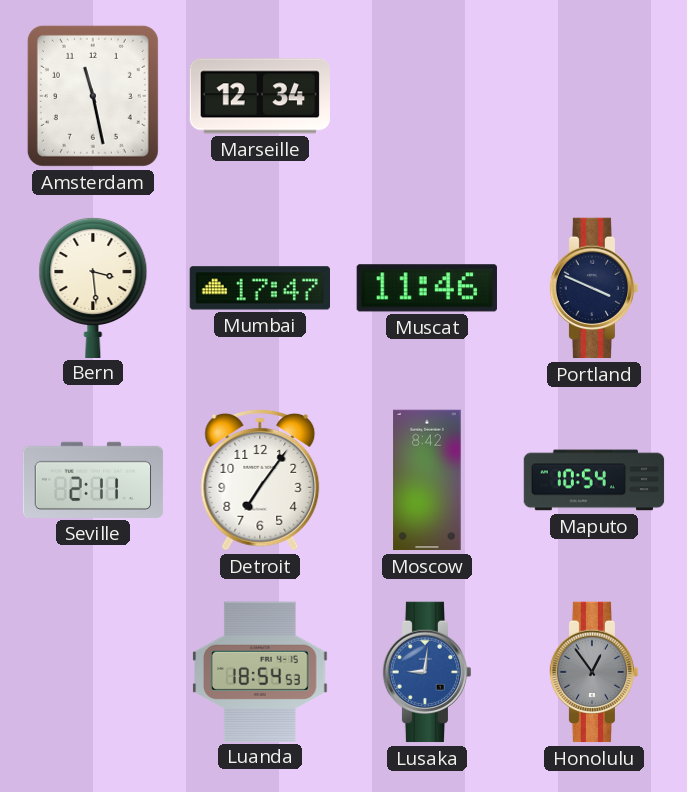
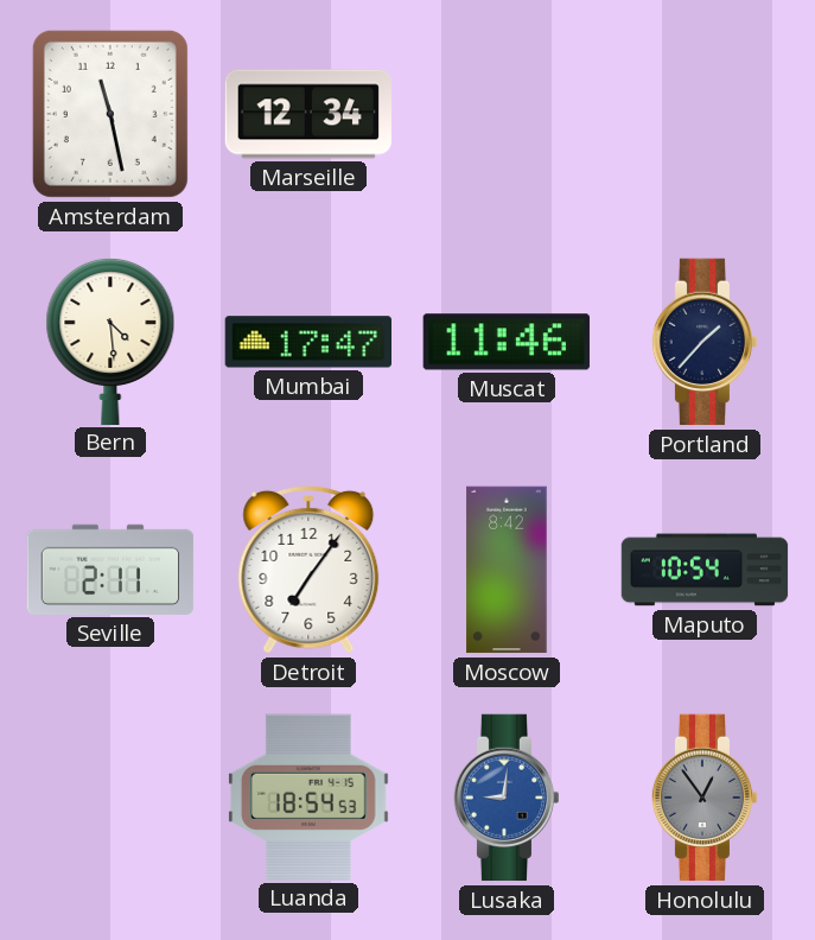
Bern: 3:29 -> 4:29
Portland: 3:49 -> 1:37
